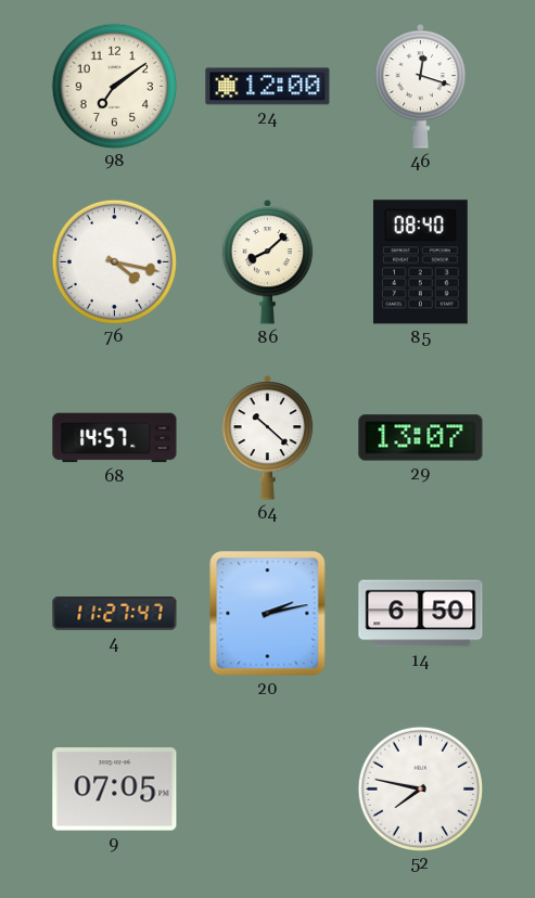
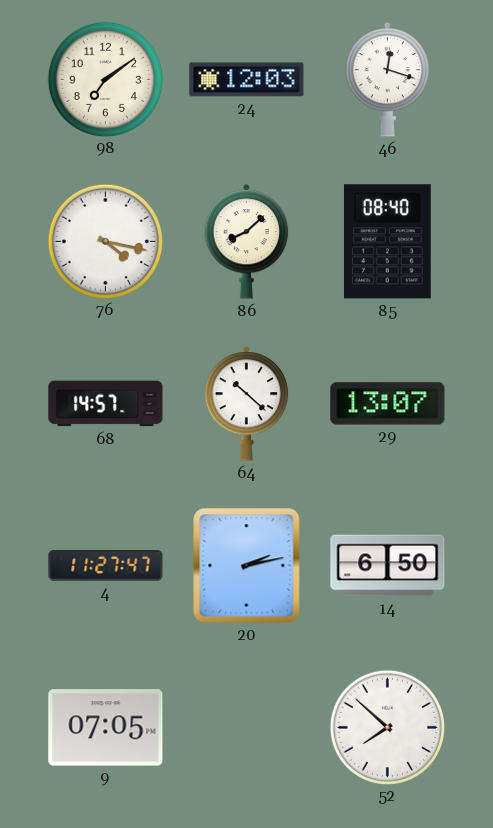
24: 12:00 -> 12:03
52: 7:47 -> 7:52
